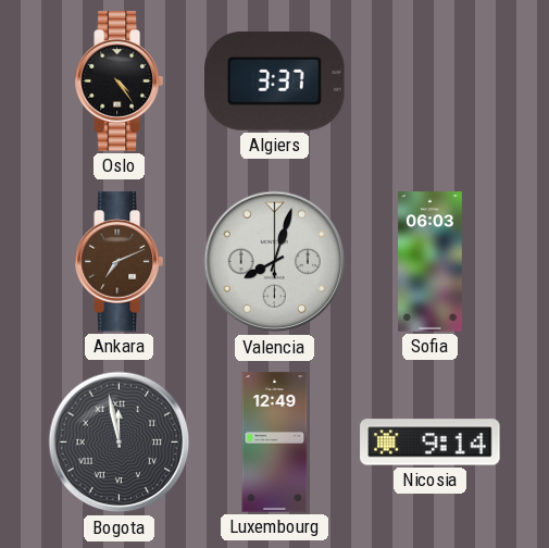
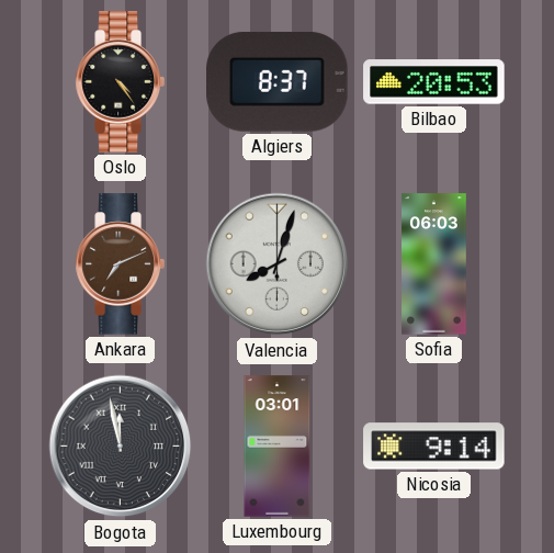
Algiers: 3:37 -> 8:37
Bilbao: none -> 20:53
Luxembourg: 12:49 -> 03:01
